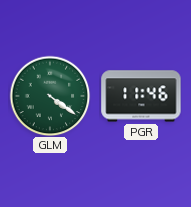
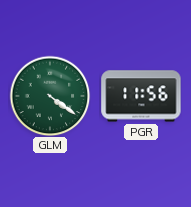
PGR: 11:46 -> 11:56
